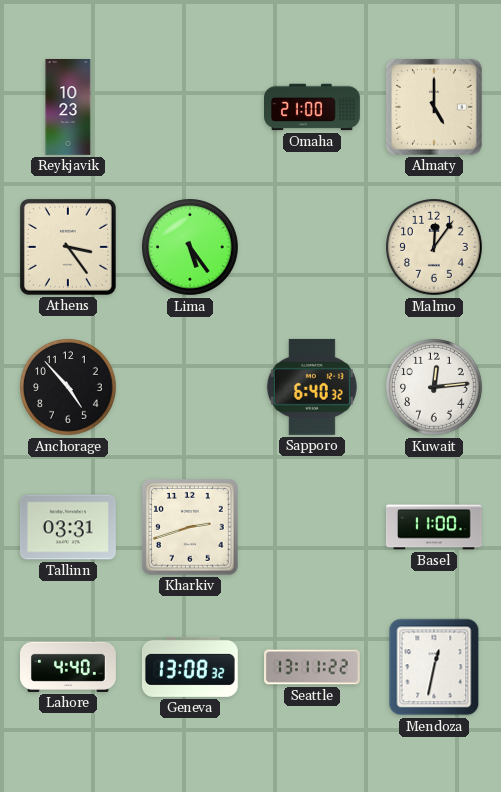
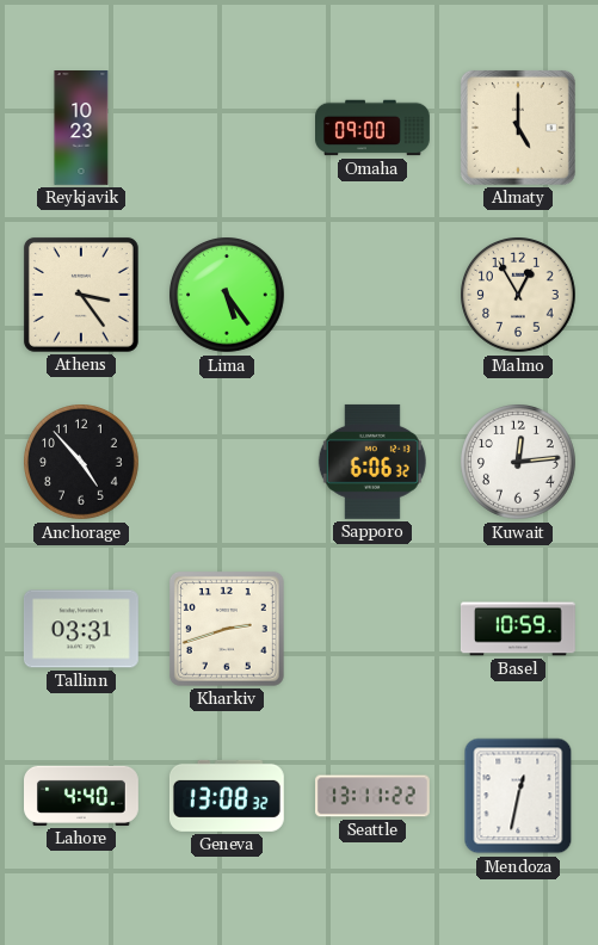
Omaha: 21:00 -> 09:00
Malmo: 12:06 -> 12:55
Sapporo: 6:40 -> 6:06
Basel: 11:00 -> 10:59
